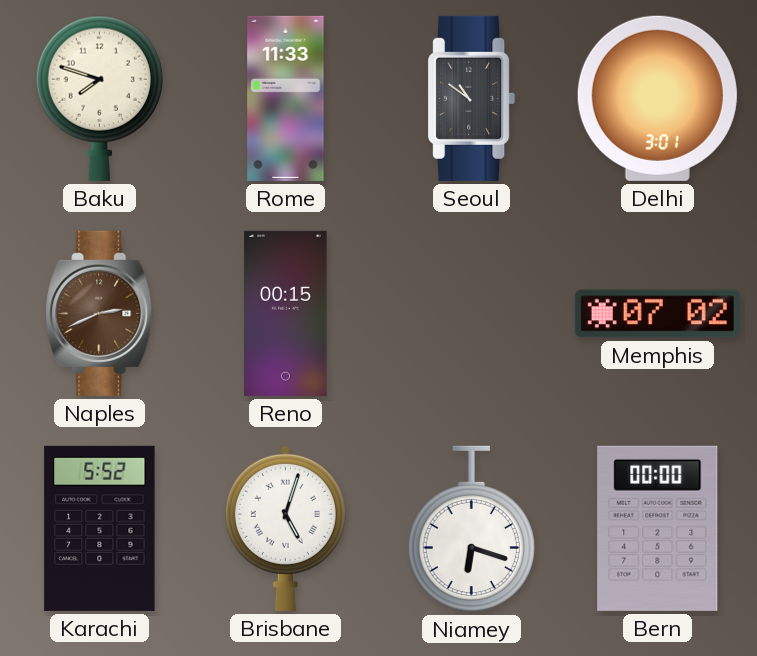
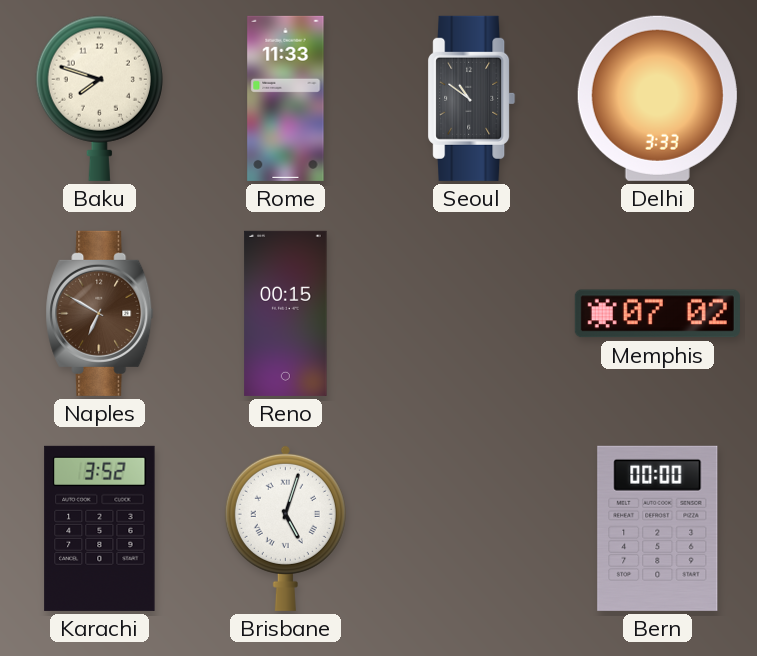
Delhi: 3:01 -> 3:33
Naples: 2:41 -> 6:50
Karachi: 5:52 -> 3:52
Niamey: 6:18 -> none
